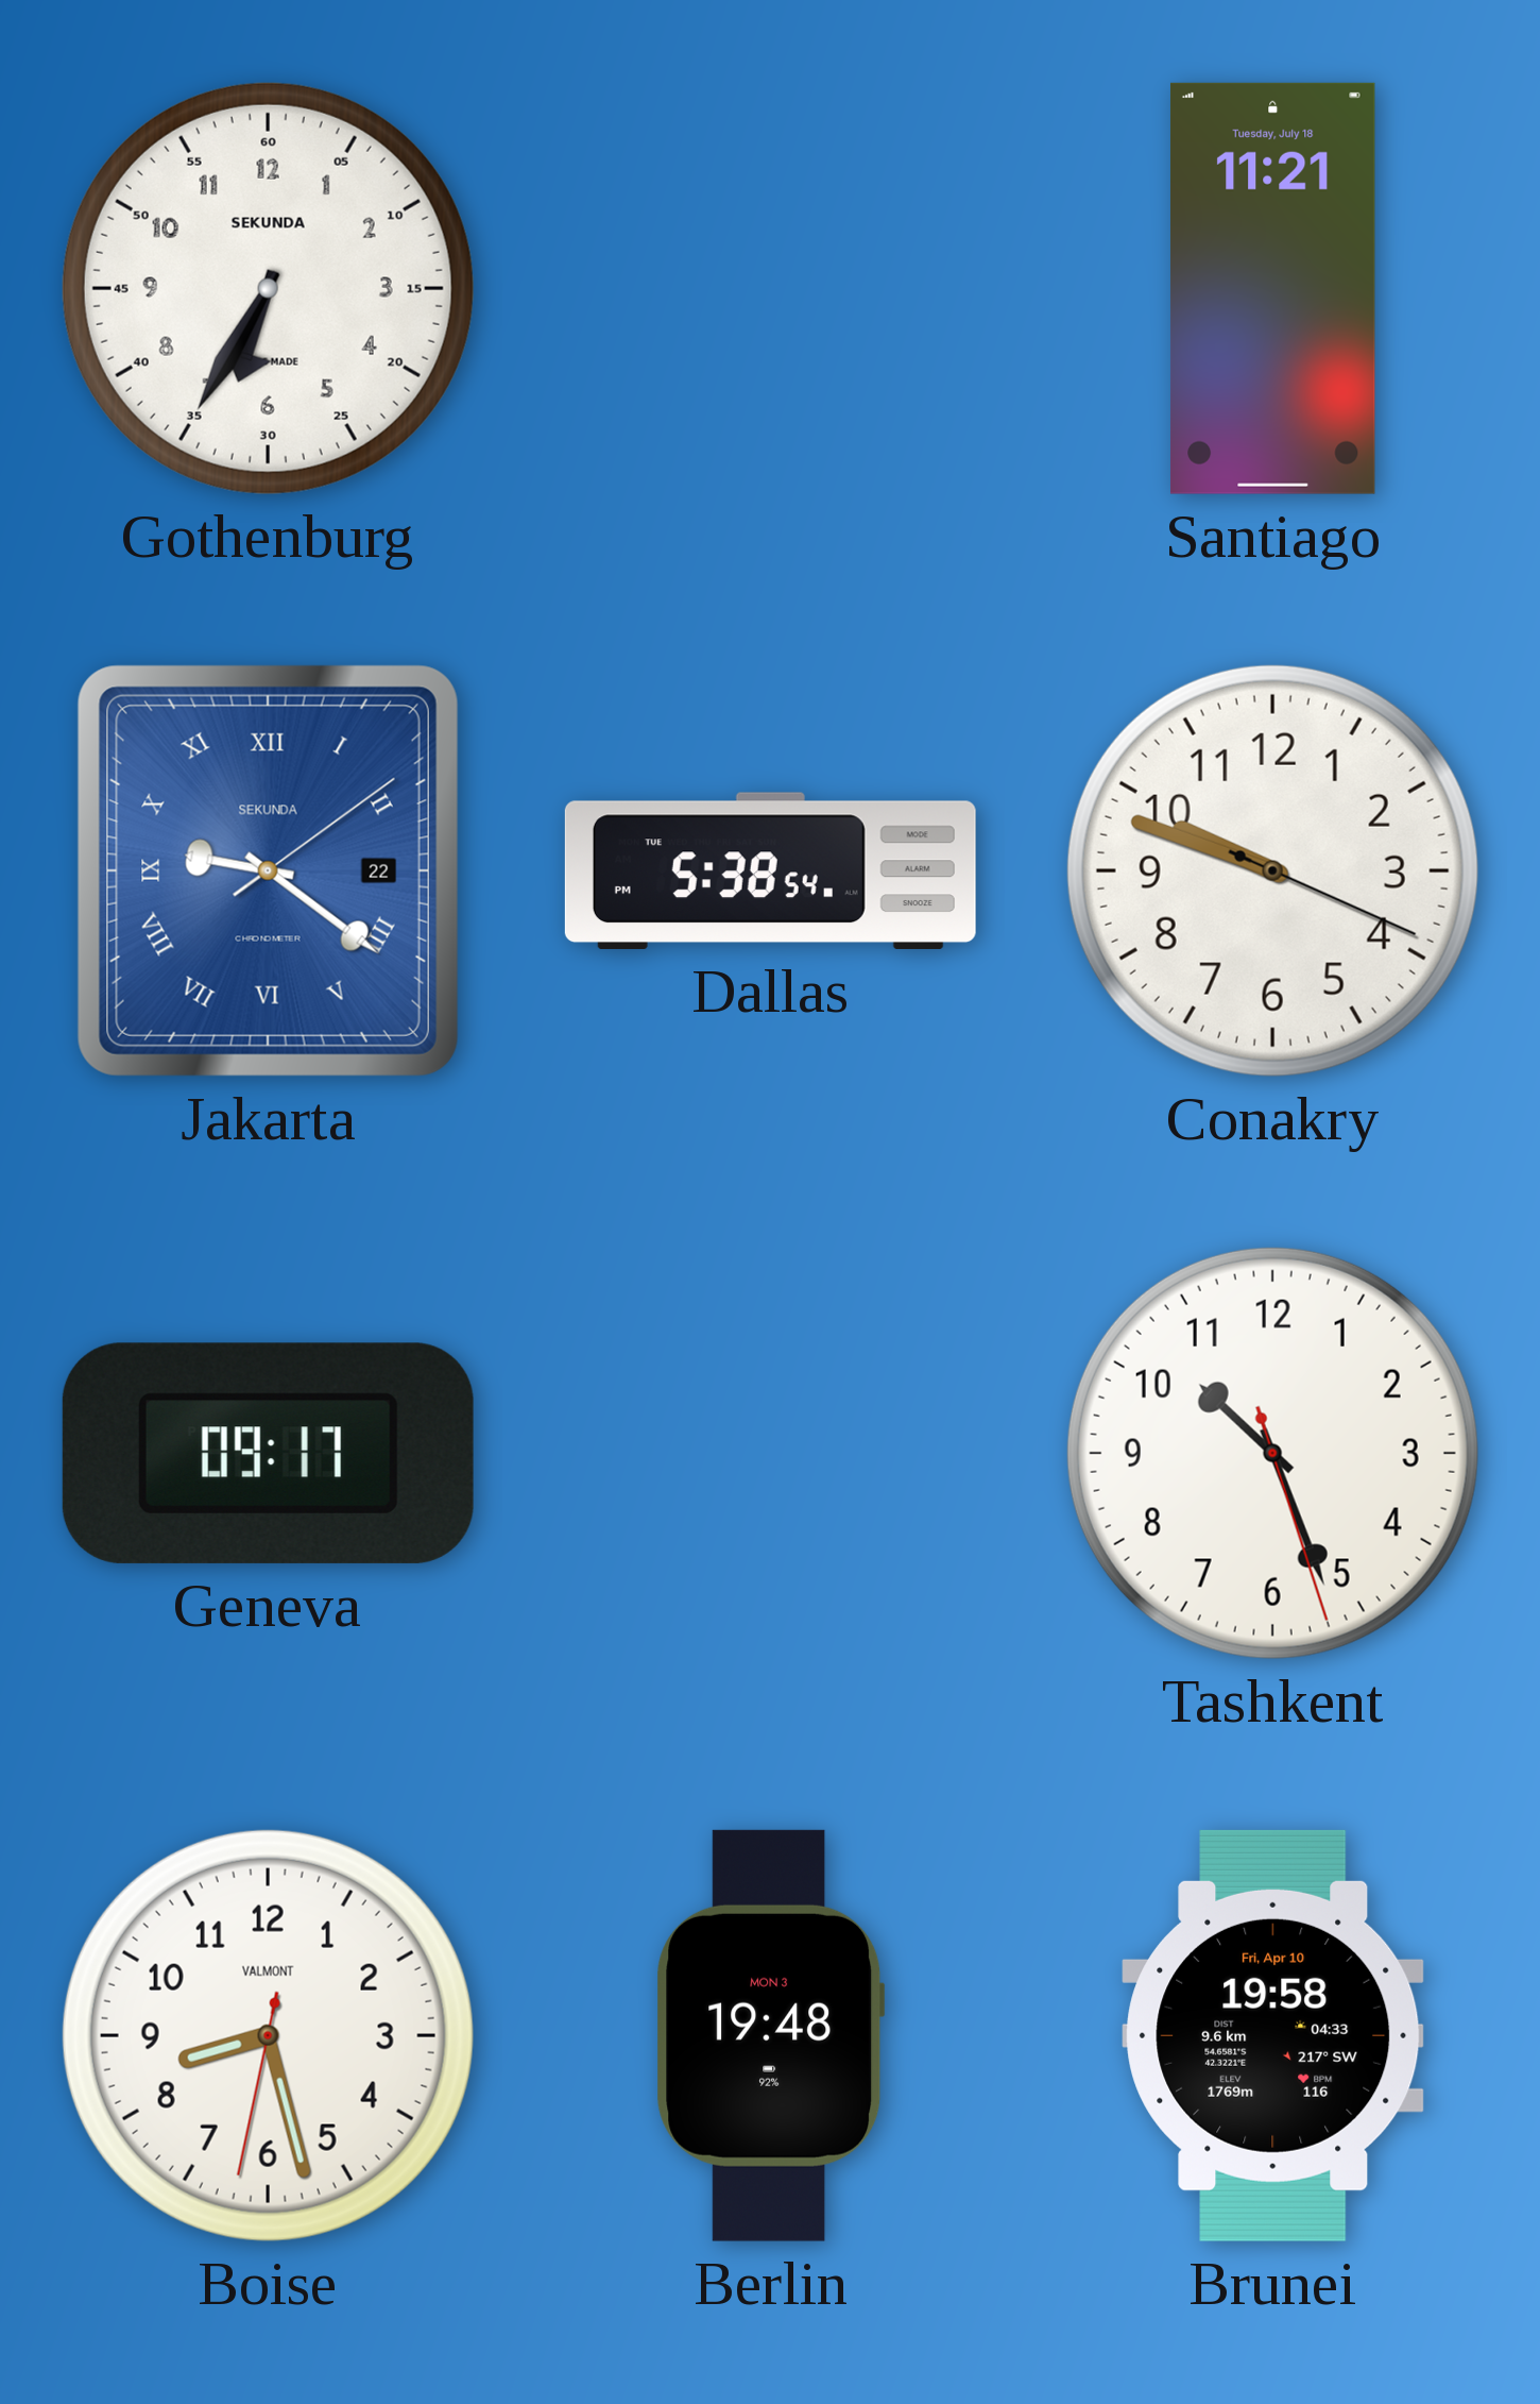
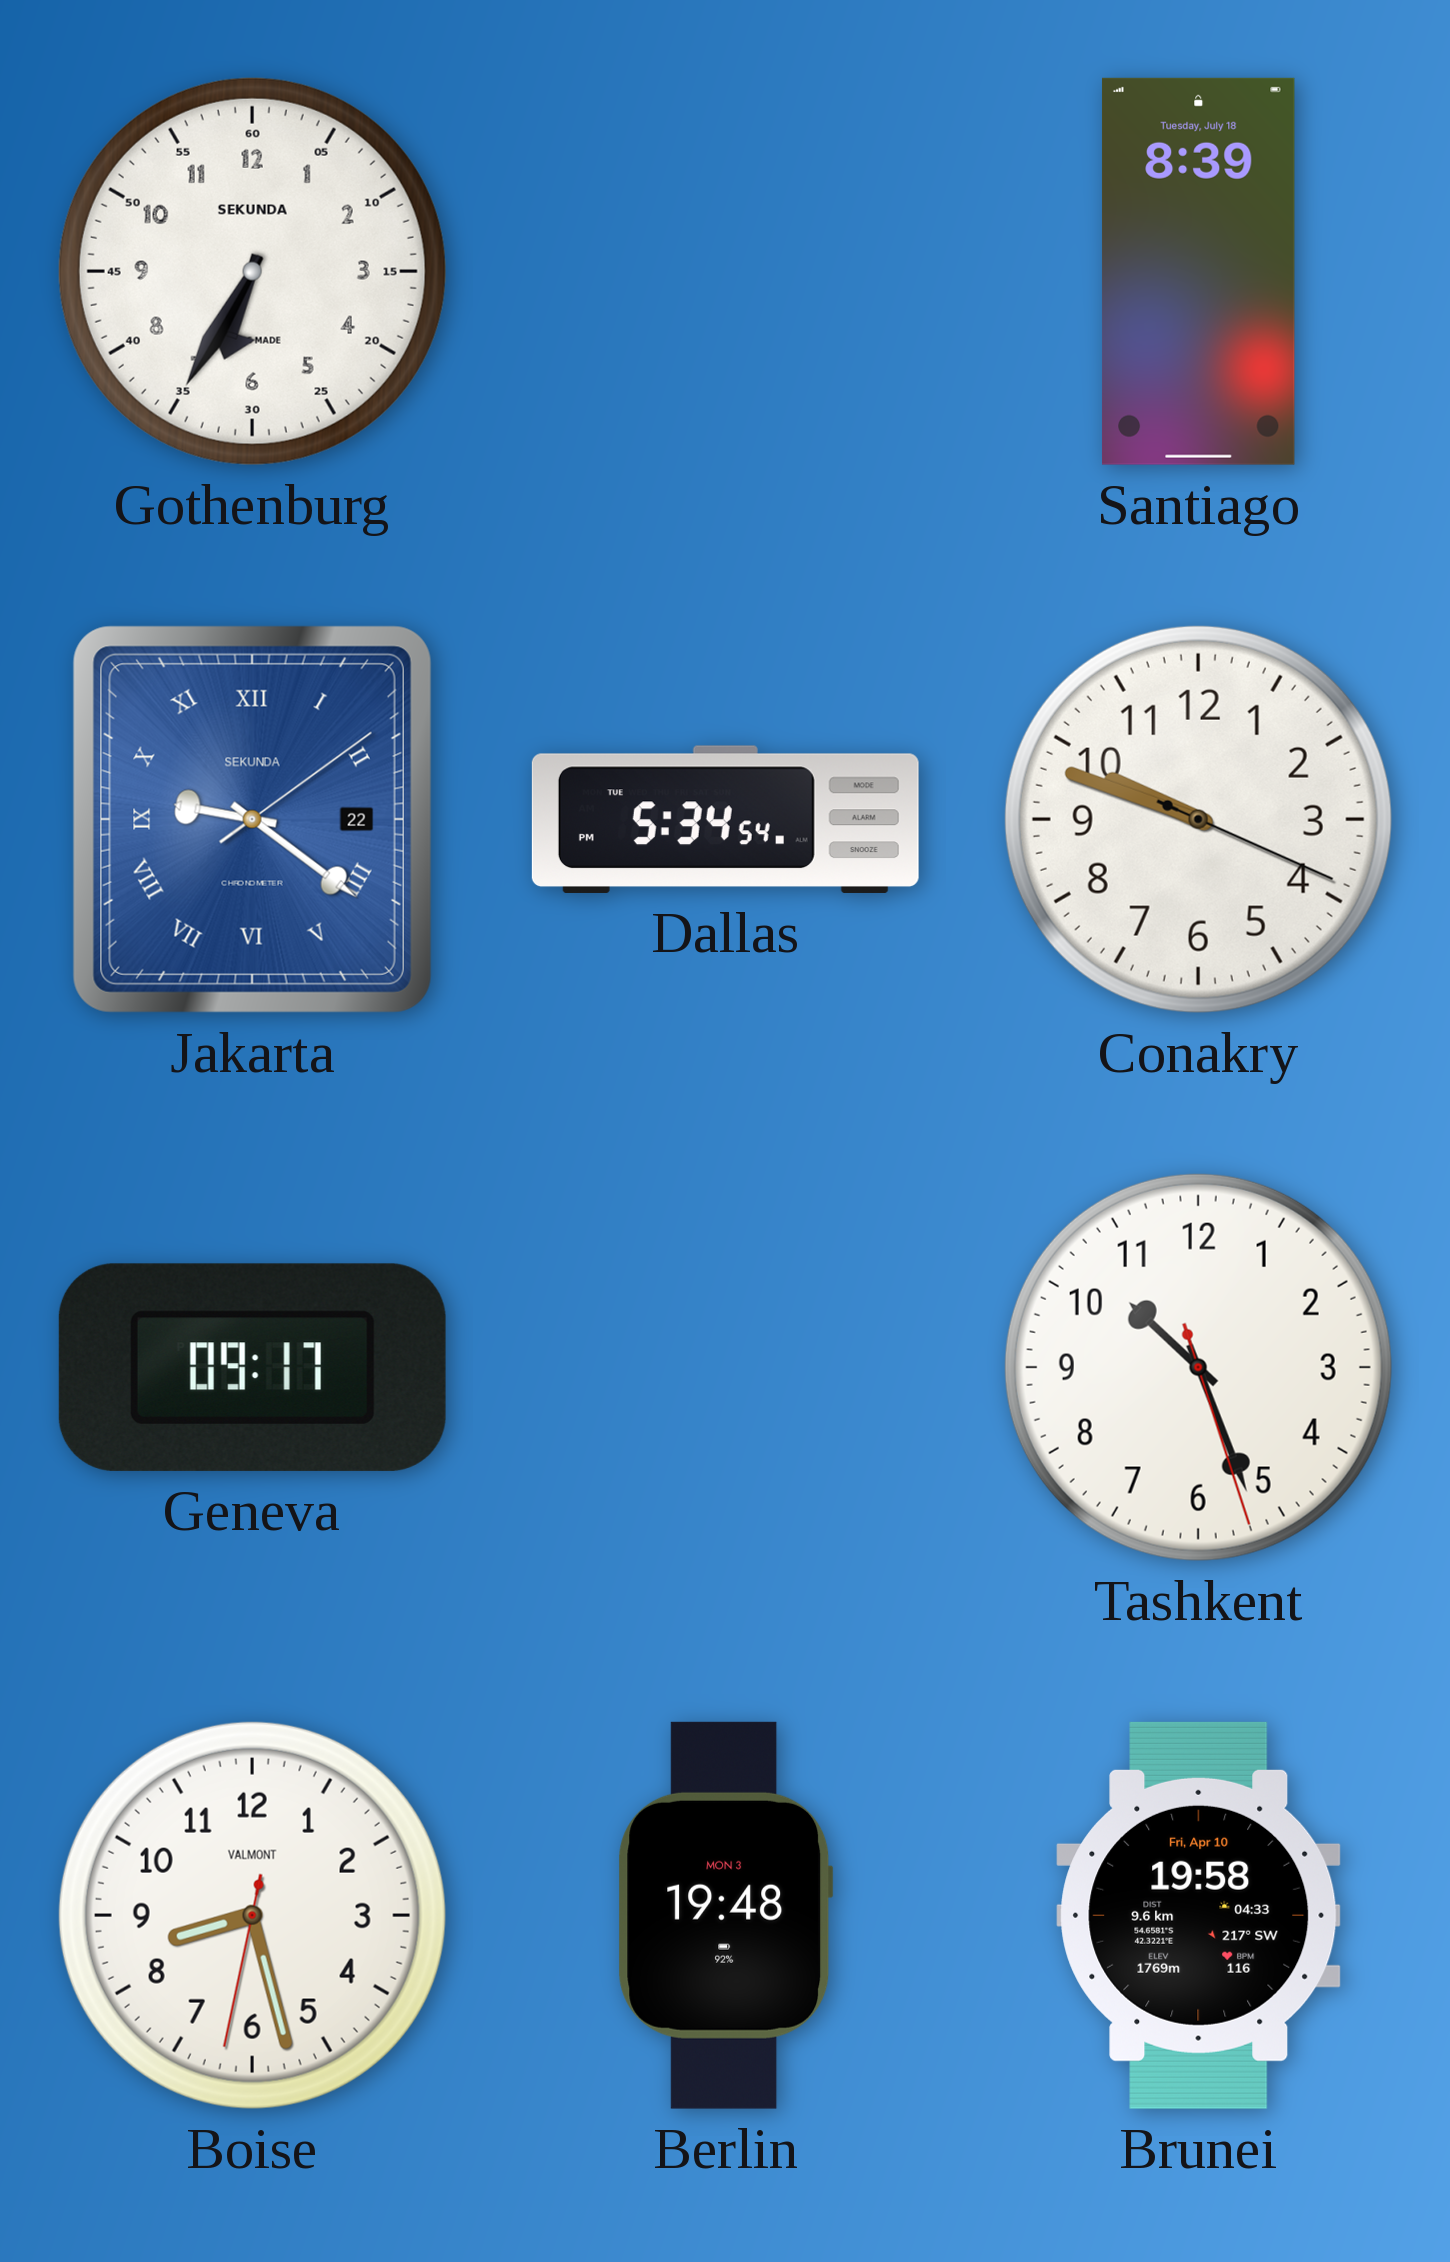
Santiago: 11:21 -> 8:39
Dallas: 5:38 -> 5:34
